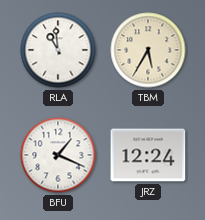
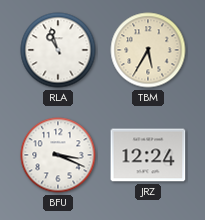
RLA: 10:59 -> 10:57
BFU: 1:19 -> 3:19
